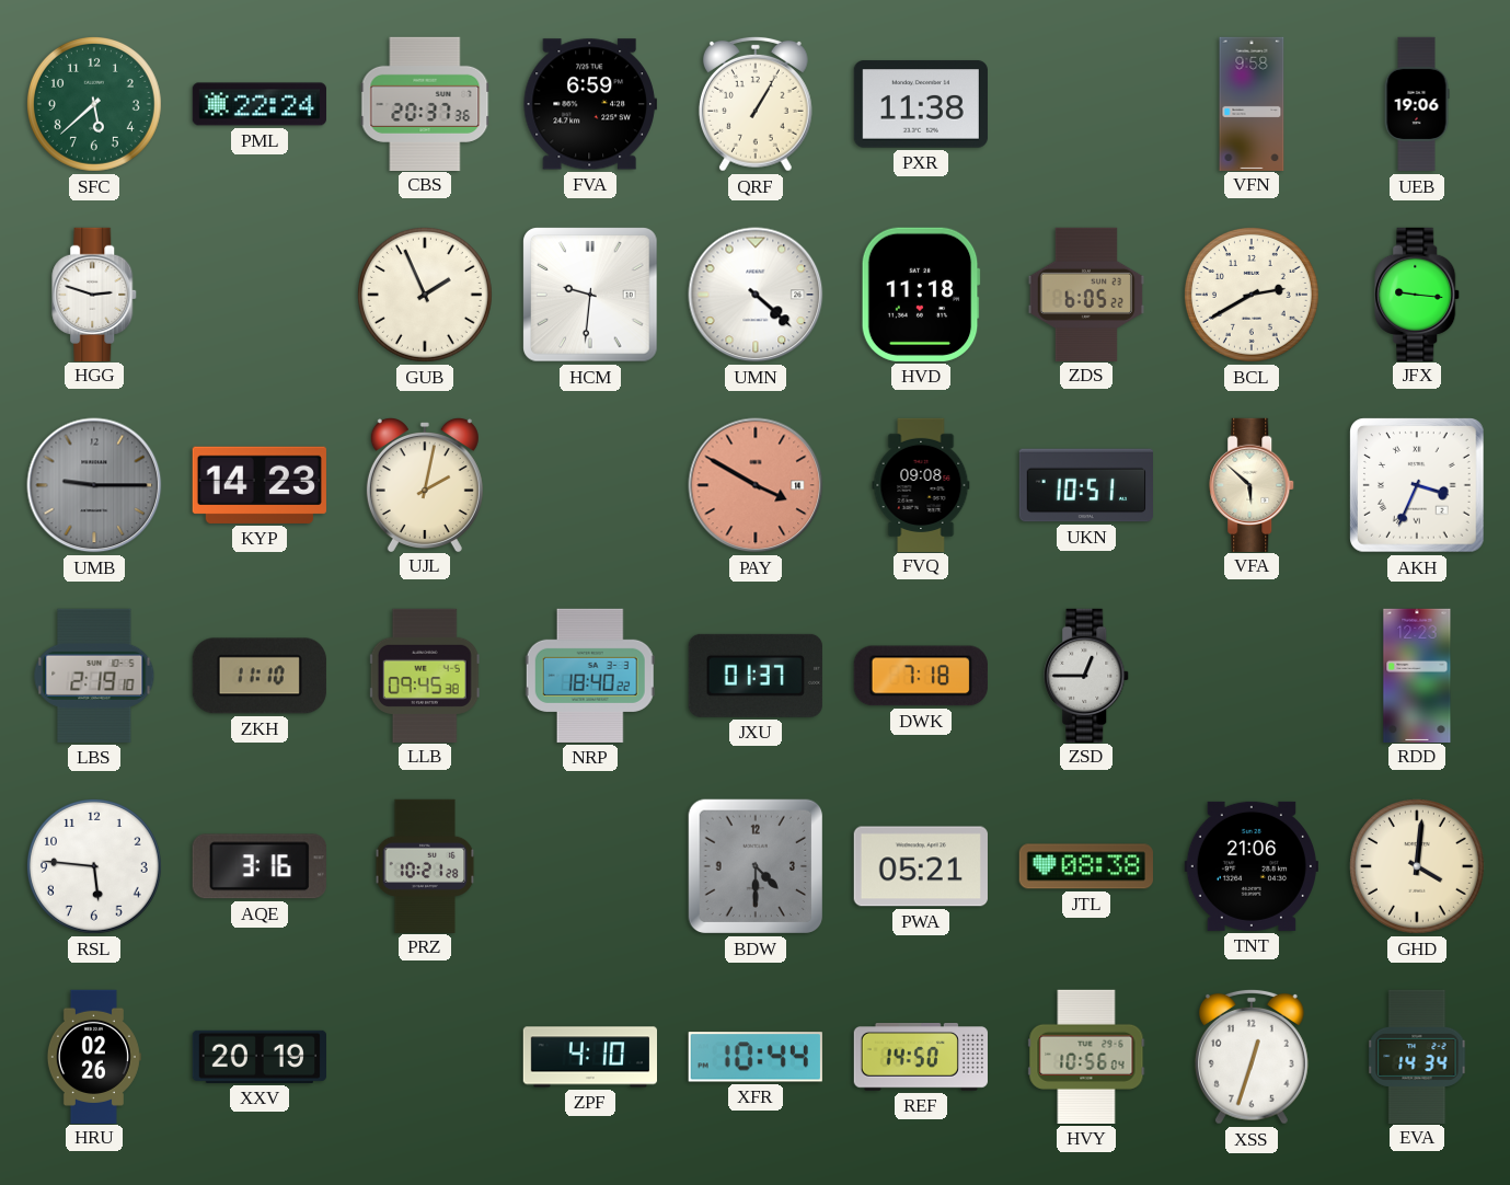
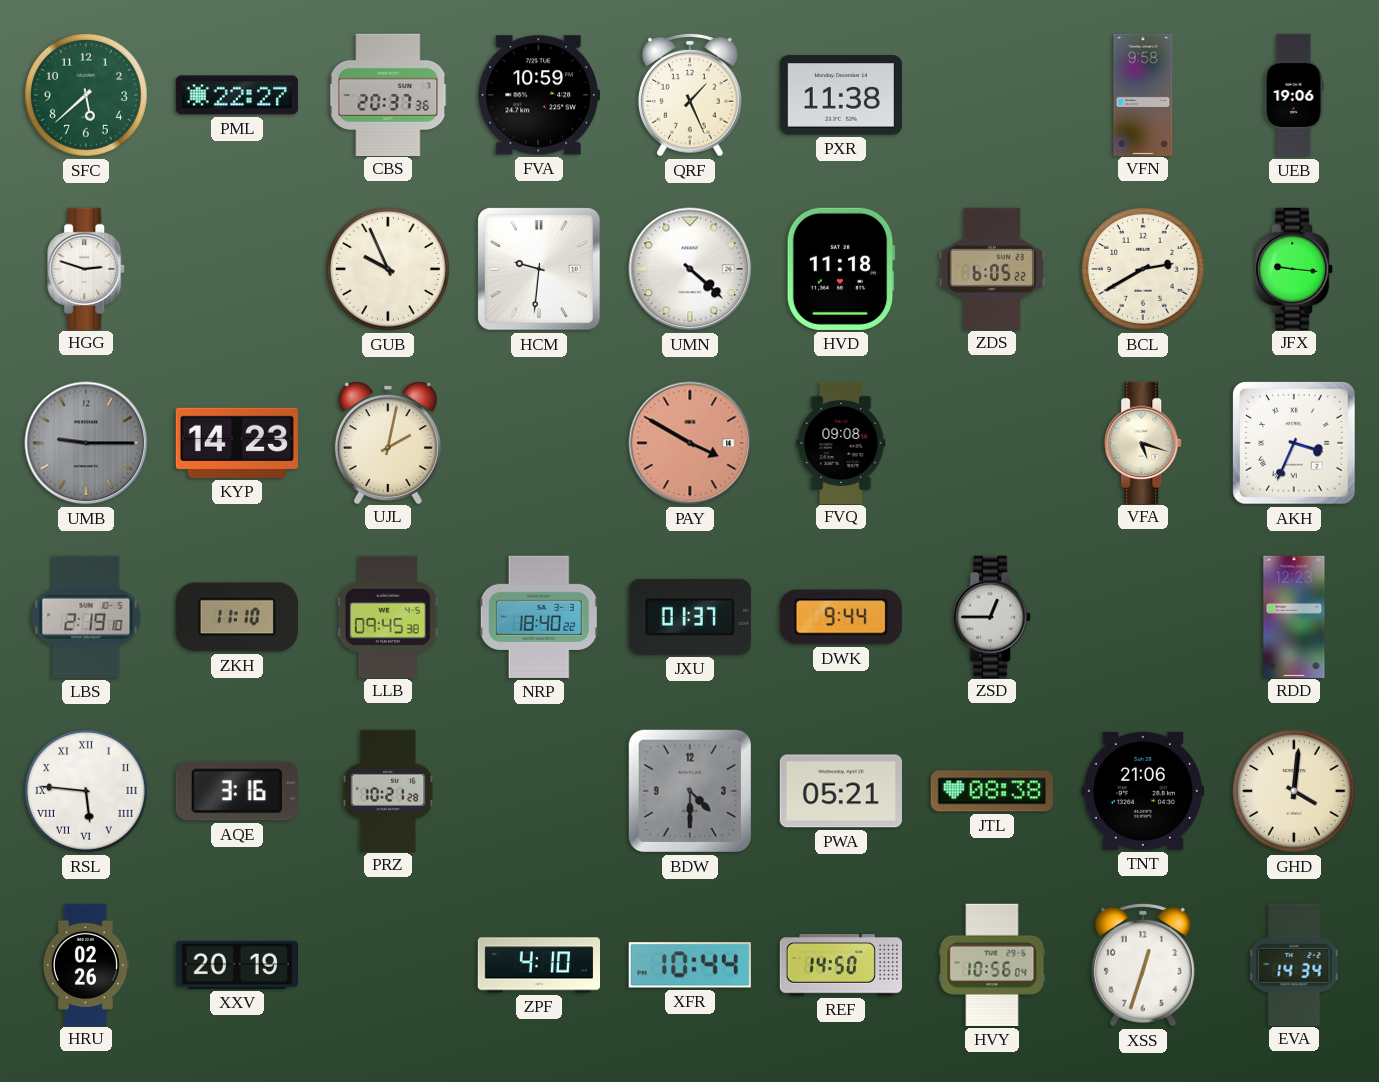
PML: 22:24 -> 22:27
FVA: 6:59 -> 10:59
QRF: 1:05 -> 1:26
GUB: 1:56 -> 9:56
UKN: 10:51 -> none
VFA: 5:52 -> 5:18
DWK: 7:18 -> 9:44
RSL numerals: Arabic -> Roman
